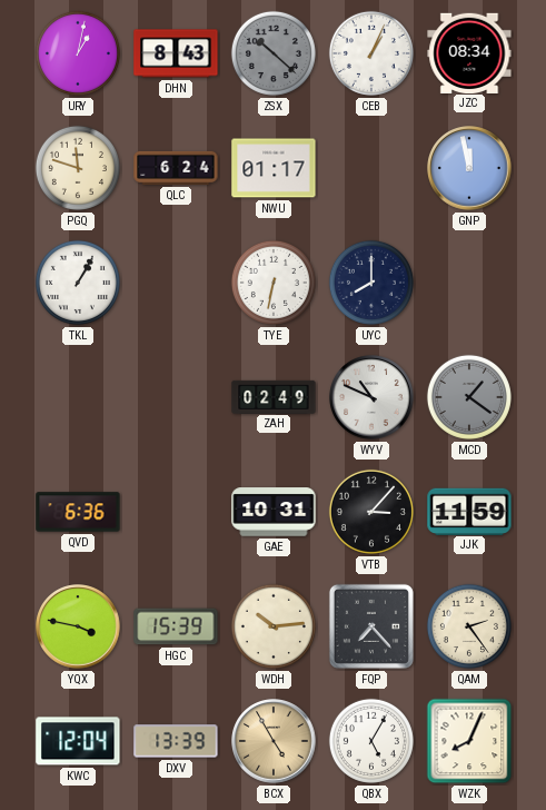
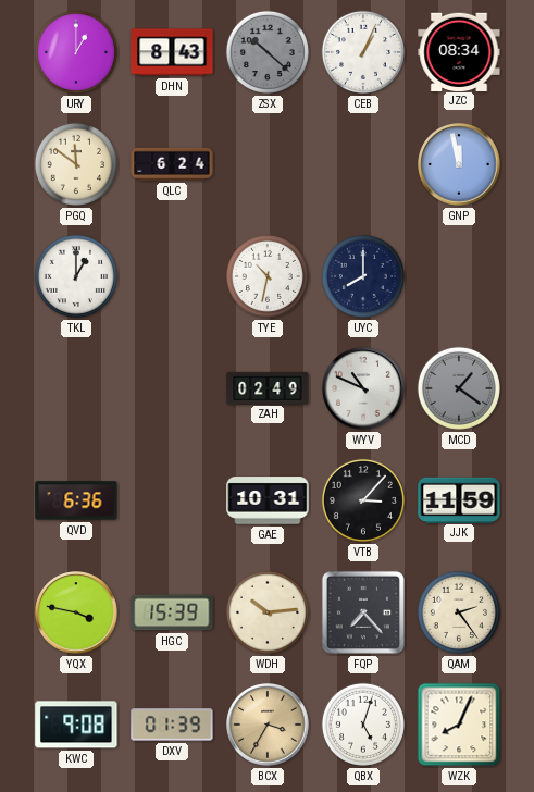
URY: 1:02 -> 1:00
PGQ: 11:48 -> 11:51
NWU: 01:17 -> none
TKL: 1:05 -> 1:00
TYE: 6:32 -> 10:32
KWC: 12:04 -> 9:08
DXV: 13:39 -> 01:39
BCX: 4:55 -> 3:35
QBX: 5:05 -> 5:03
